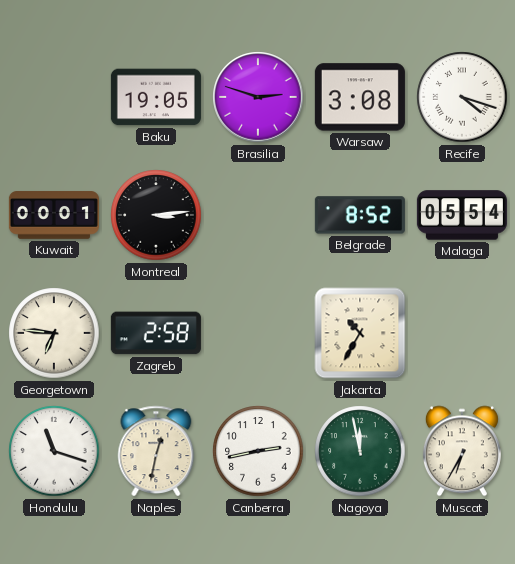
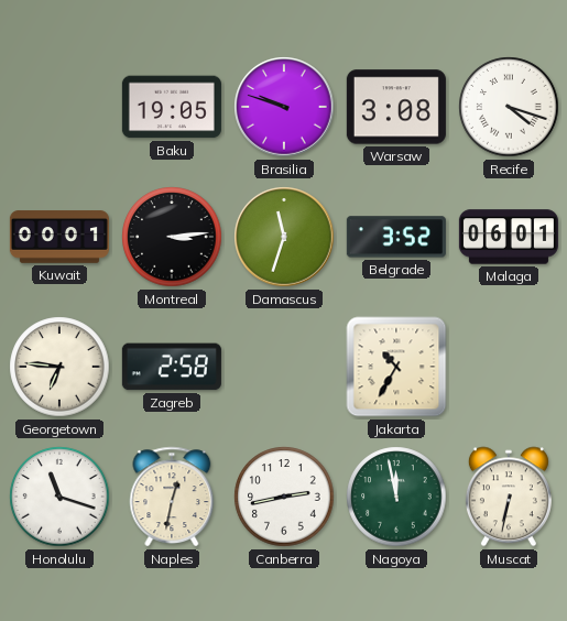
Brasilia: 2:48 -> 9:48
Damascus: none -> 11:33
Belgrade: 8:52 -> 3:52
Malaga: 05:54 -> 06:01
Muscat: 6:35 -> 6:32
